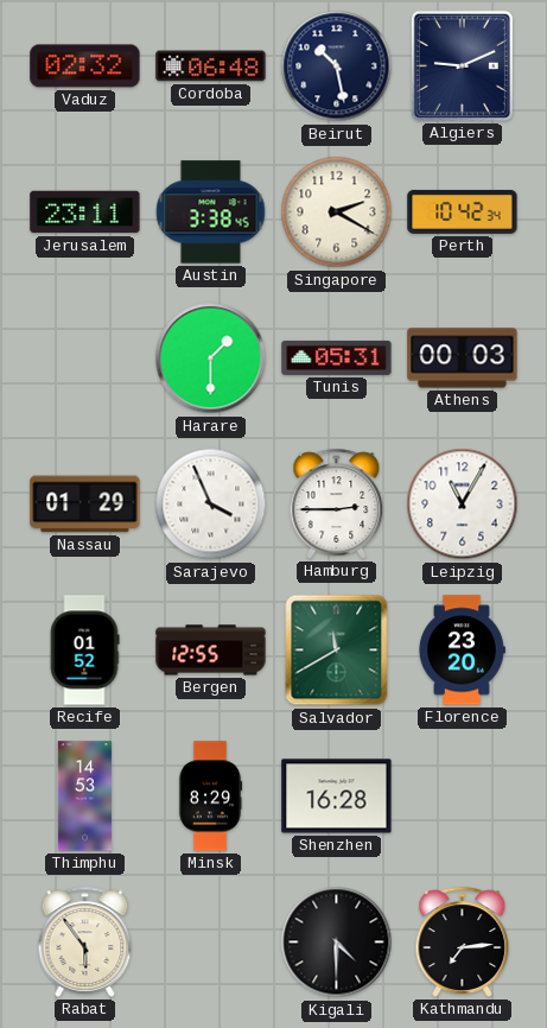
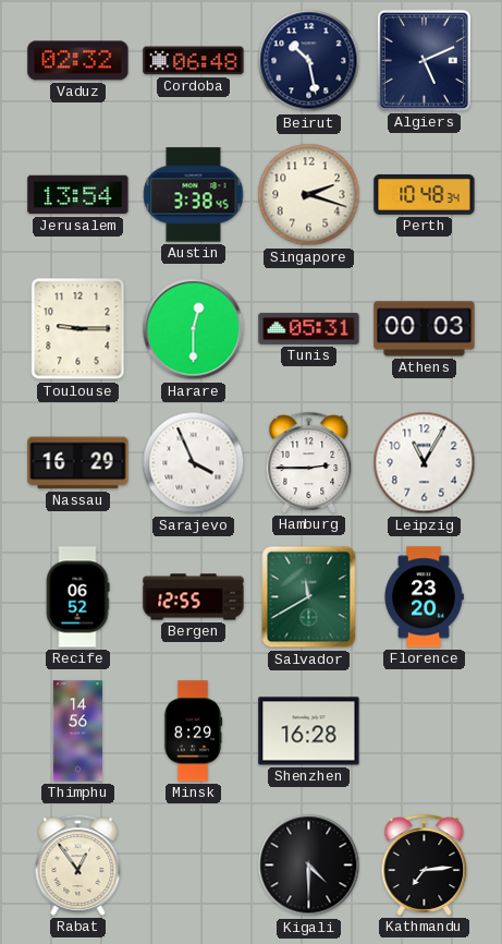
Algiers: 9:11 -> 5:11
Jerusalem: 23:11 -> 13:54
Singapore: 2:20 -> 2:18
Perth: 10:42 -> 10:48
Toulouse: none -> 9:15
Harare: 1:30 -> 12:30
Nassau: 01:29 -> 16:29
Recife: 01:52 -> 06:52
Thimphu: 14:53 -> 14:56
Rabat: 5:54 -> 12:54
